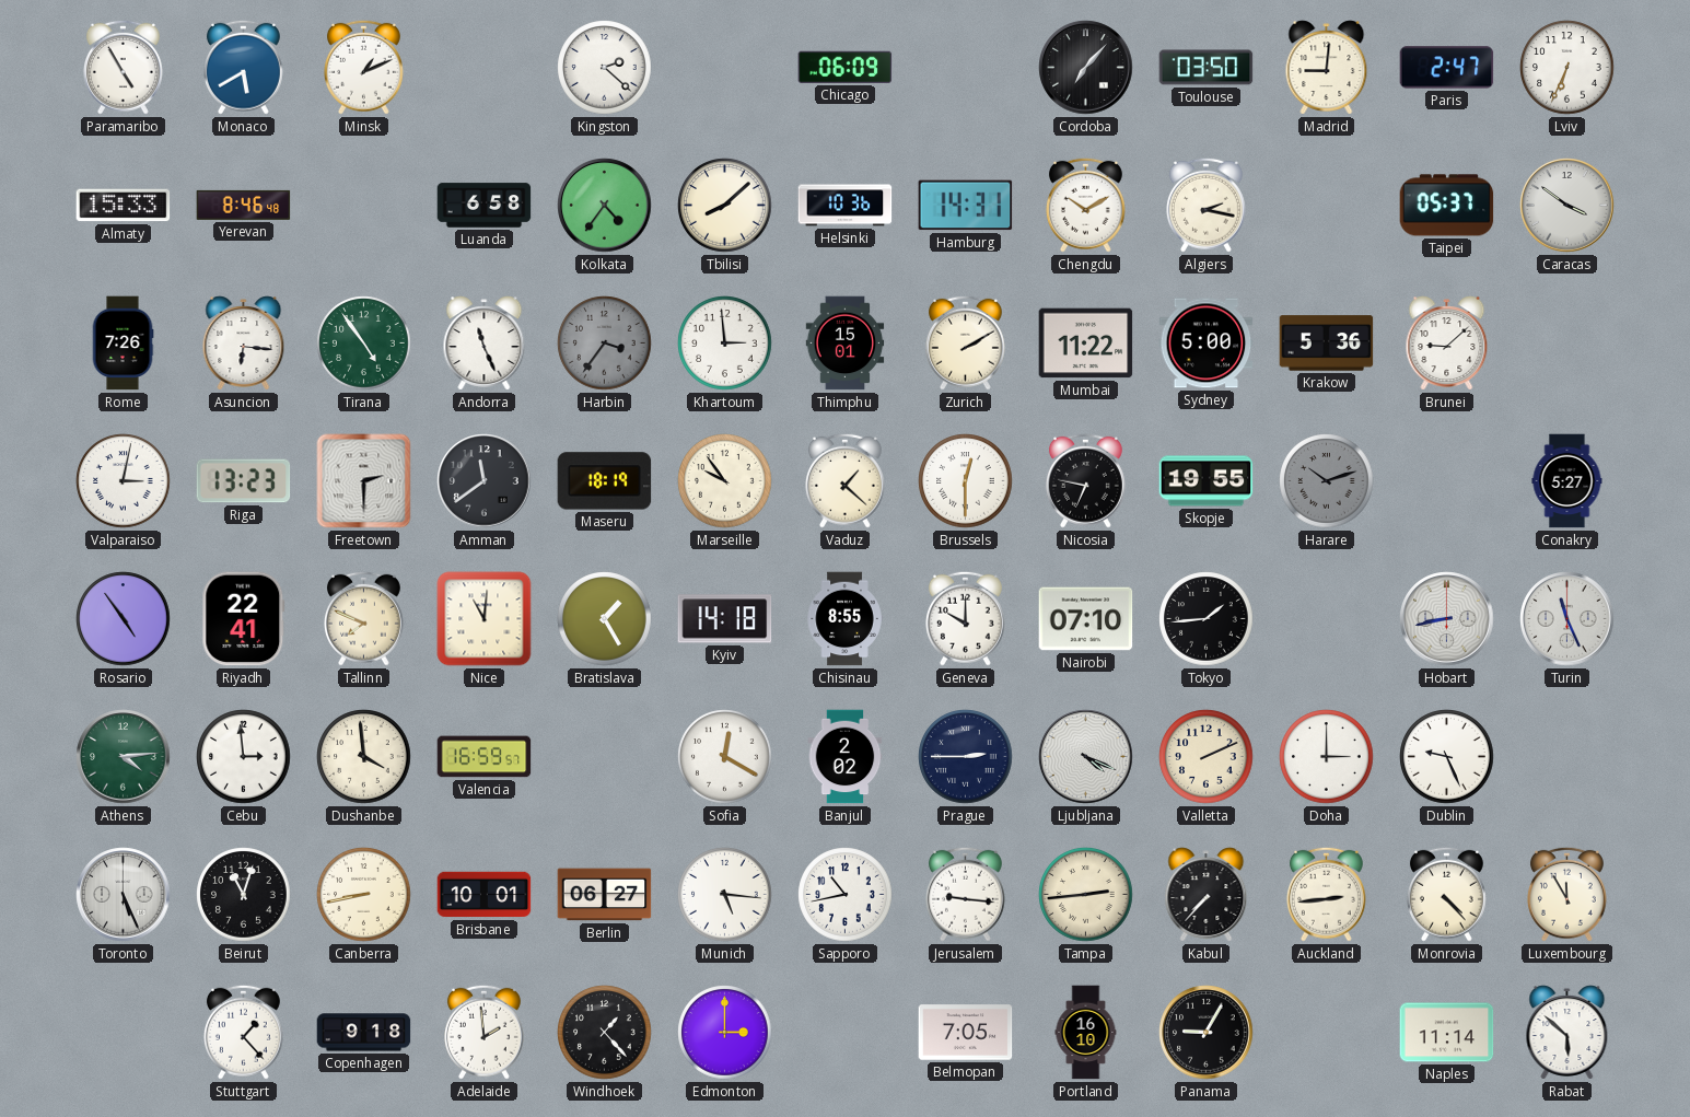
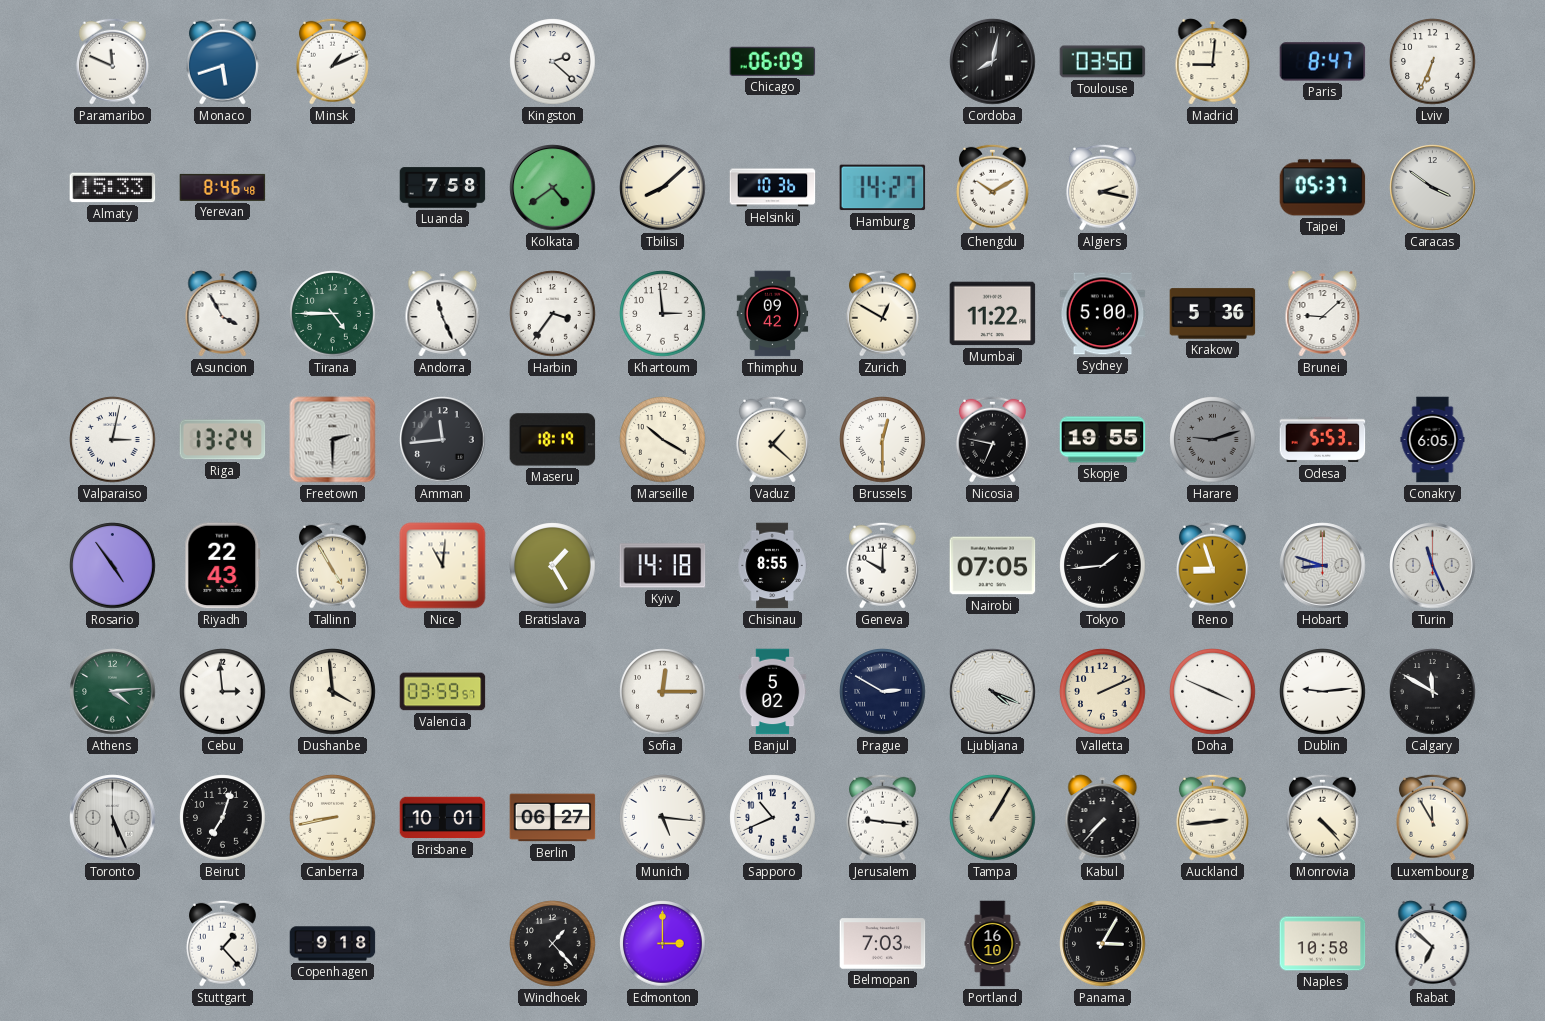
Paramaribo: 4:55 -> 11:49
Monaco: 5:40 -> 5:42
Cordoba: 7:07 -> 8:02
Paris: 2:47 -> 8:47
Luanda: 6:58 -> 7:58
Kolkata: 4:36 -> 4:39
Hamburg: 14:31 -> 14:27
Rome: 7:26 -> none
Asuncion: 6:16 -> 3:55
Tirana: 4:54 -> 4:45
Harbin dial: grey -> white
Thimphu: 15:01 -> 09:42
Zurich: 2:10 -> 12:50
Riga: 13:23 -> 13:24
Amman: 11:39 -> 11:44
Marseille: 9:54 -> 10:20
Harare: 10:12 -> 9:12
Odesa: none -> 5:53
Conakry: 5:27 -> 6:05
Riyadh: 22:41 -> 22:43
Tallinn: 7:49 -> 4:55
Nairobi: 07:10 -> 07:05
Reno: none -> 8:57
Hobart: 8:43 -> 8:48
Valencia: 16:59 -> 03:59
Sofia: 12:20 -> 12:15
Banjul: 2:02 -> 5:02
Prague: 2:45 -> 2:50
Doha: 3:00 -> 3:49
Dublin: 9:26 -> 9:14
Calgary: none -> 11:50
Beirut: 11:03 -> 7:03
Sapporo: 10:43 -> 10:41
Tampa: 2:44 -> 1:05
Adelaide: 1:59 -> none
Belmopan: 7:05 -> 7:03
Panama: 9:05 -> 3:05
Naples: 11:14 -> 10:58
Rabat: 5:52 -> 6:52
